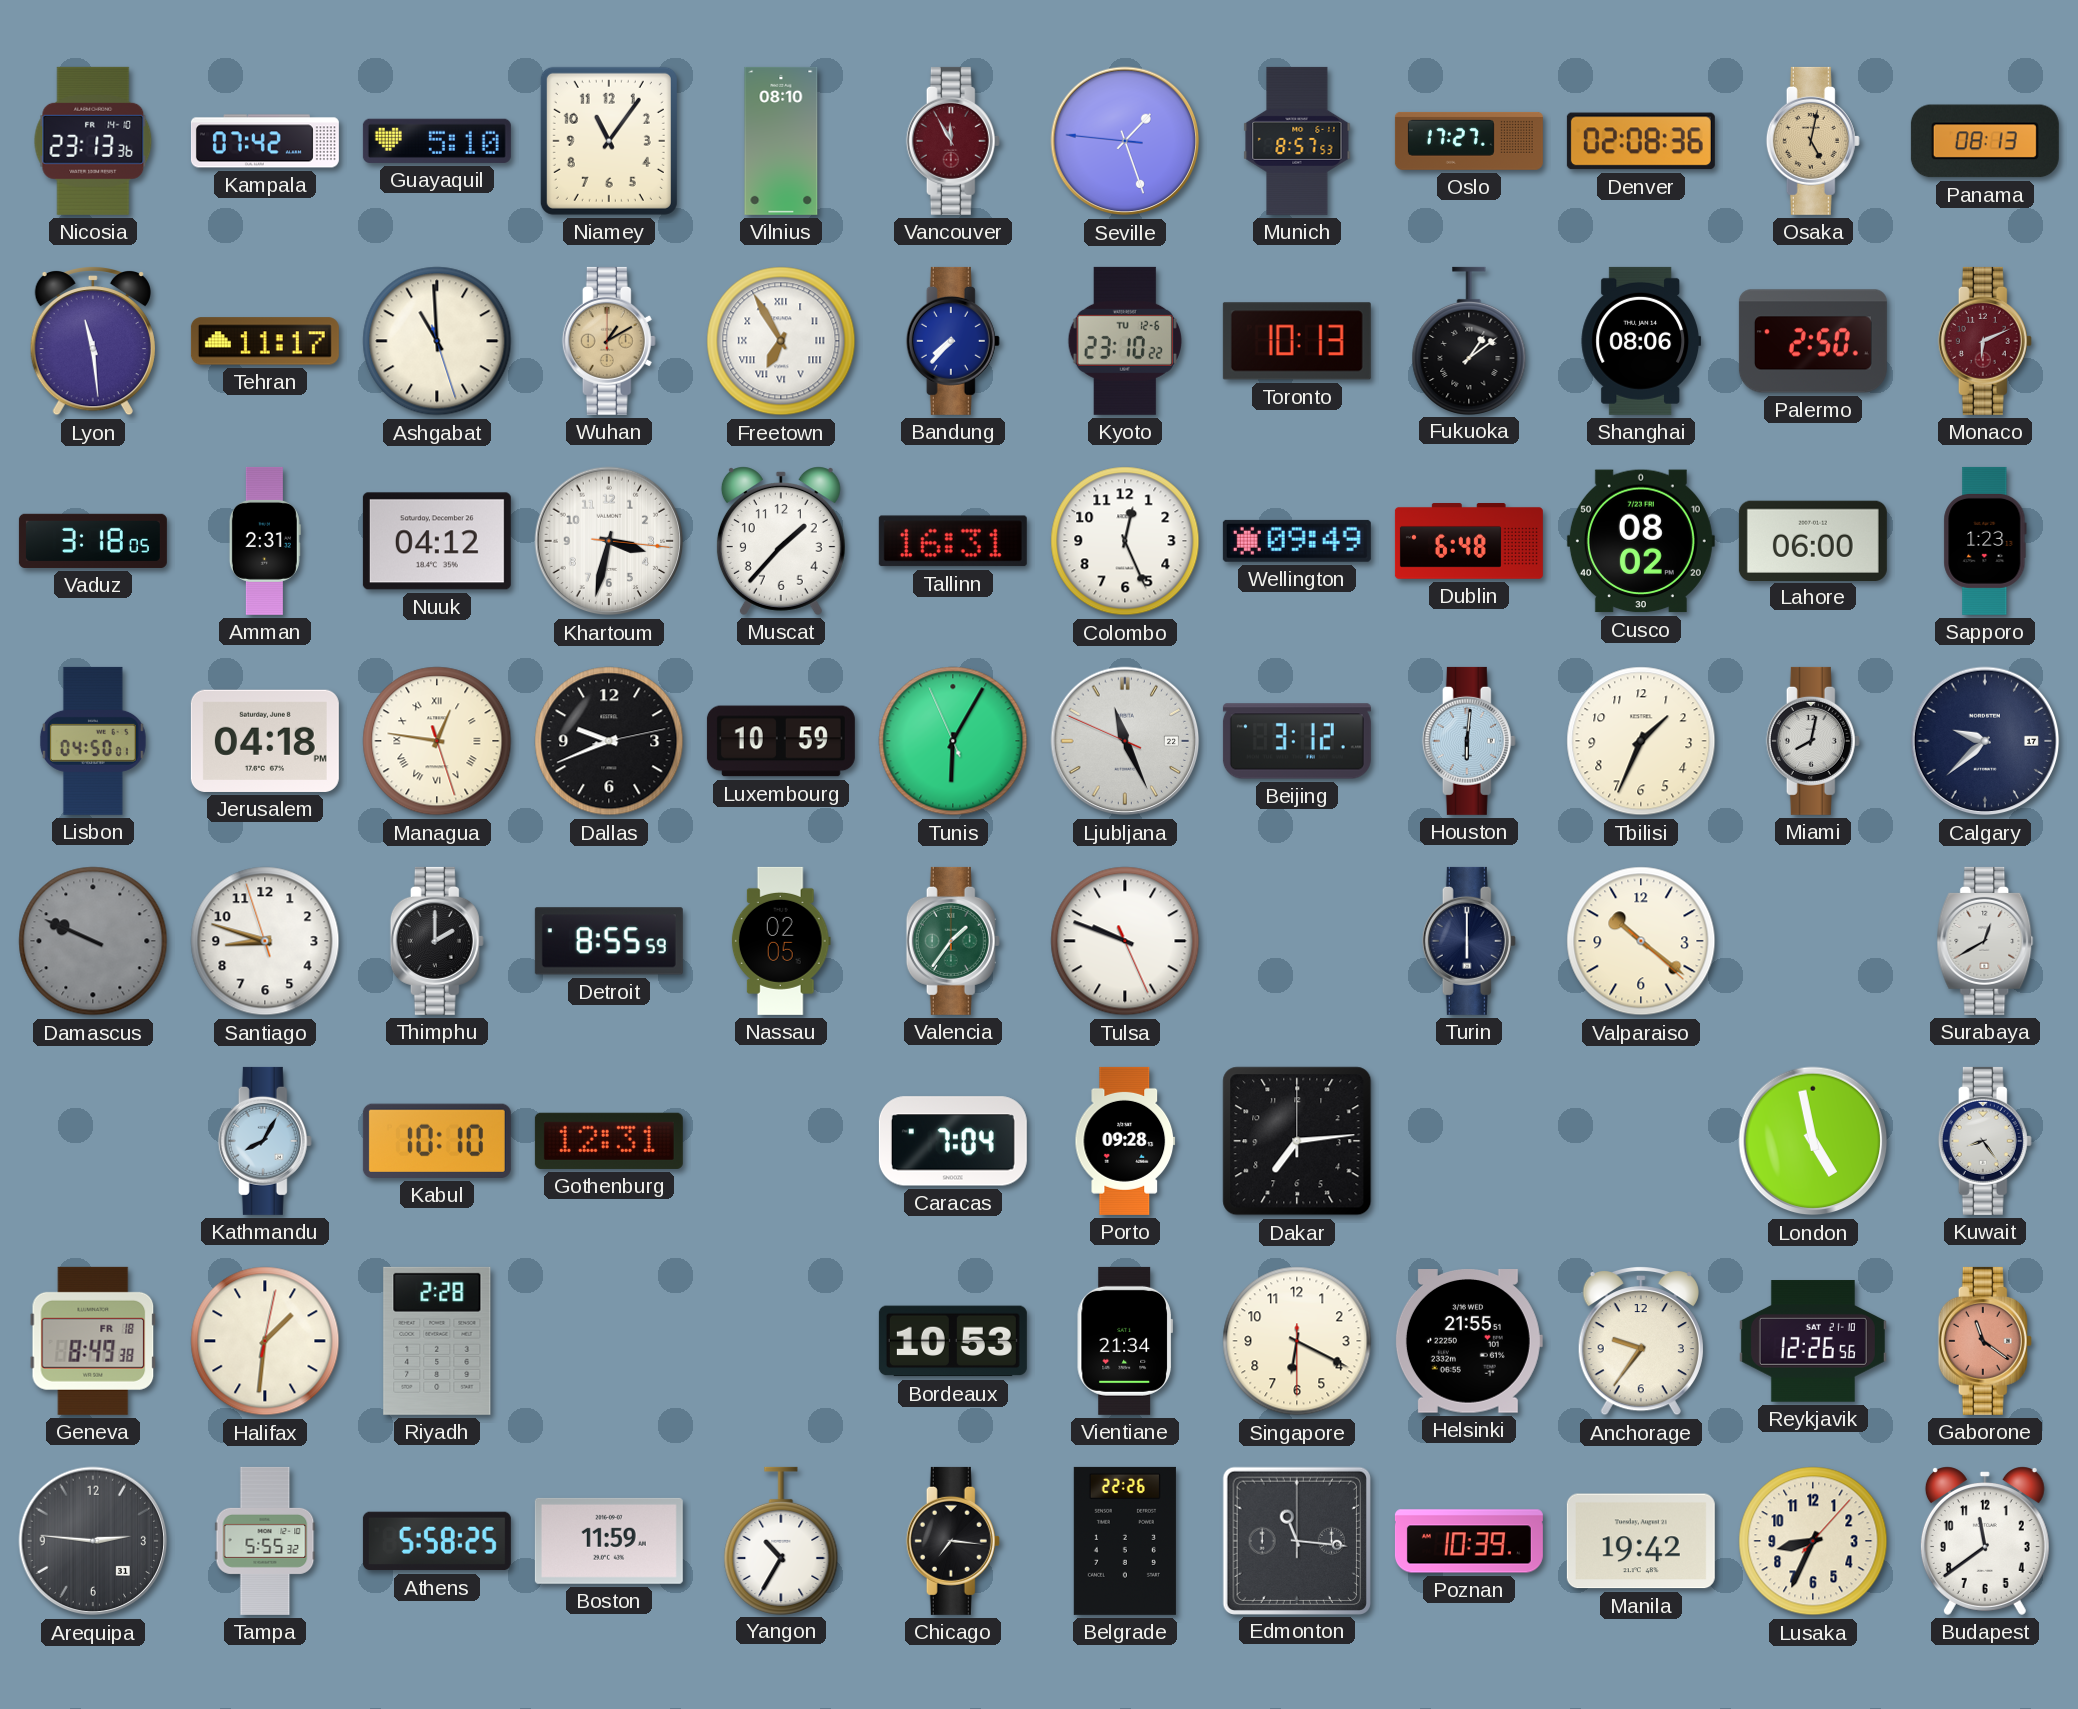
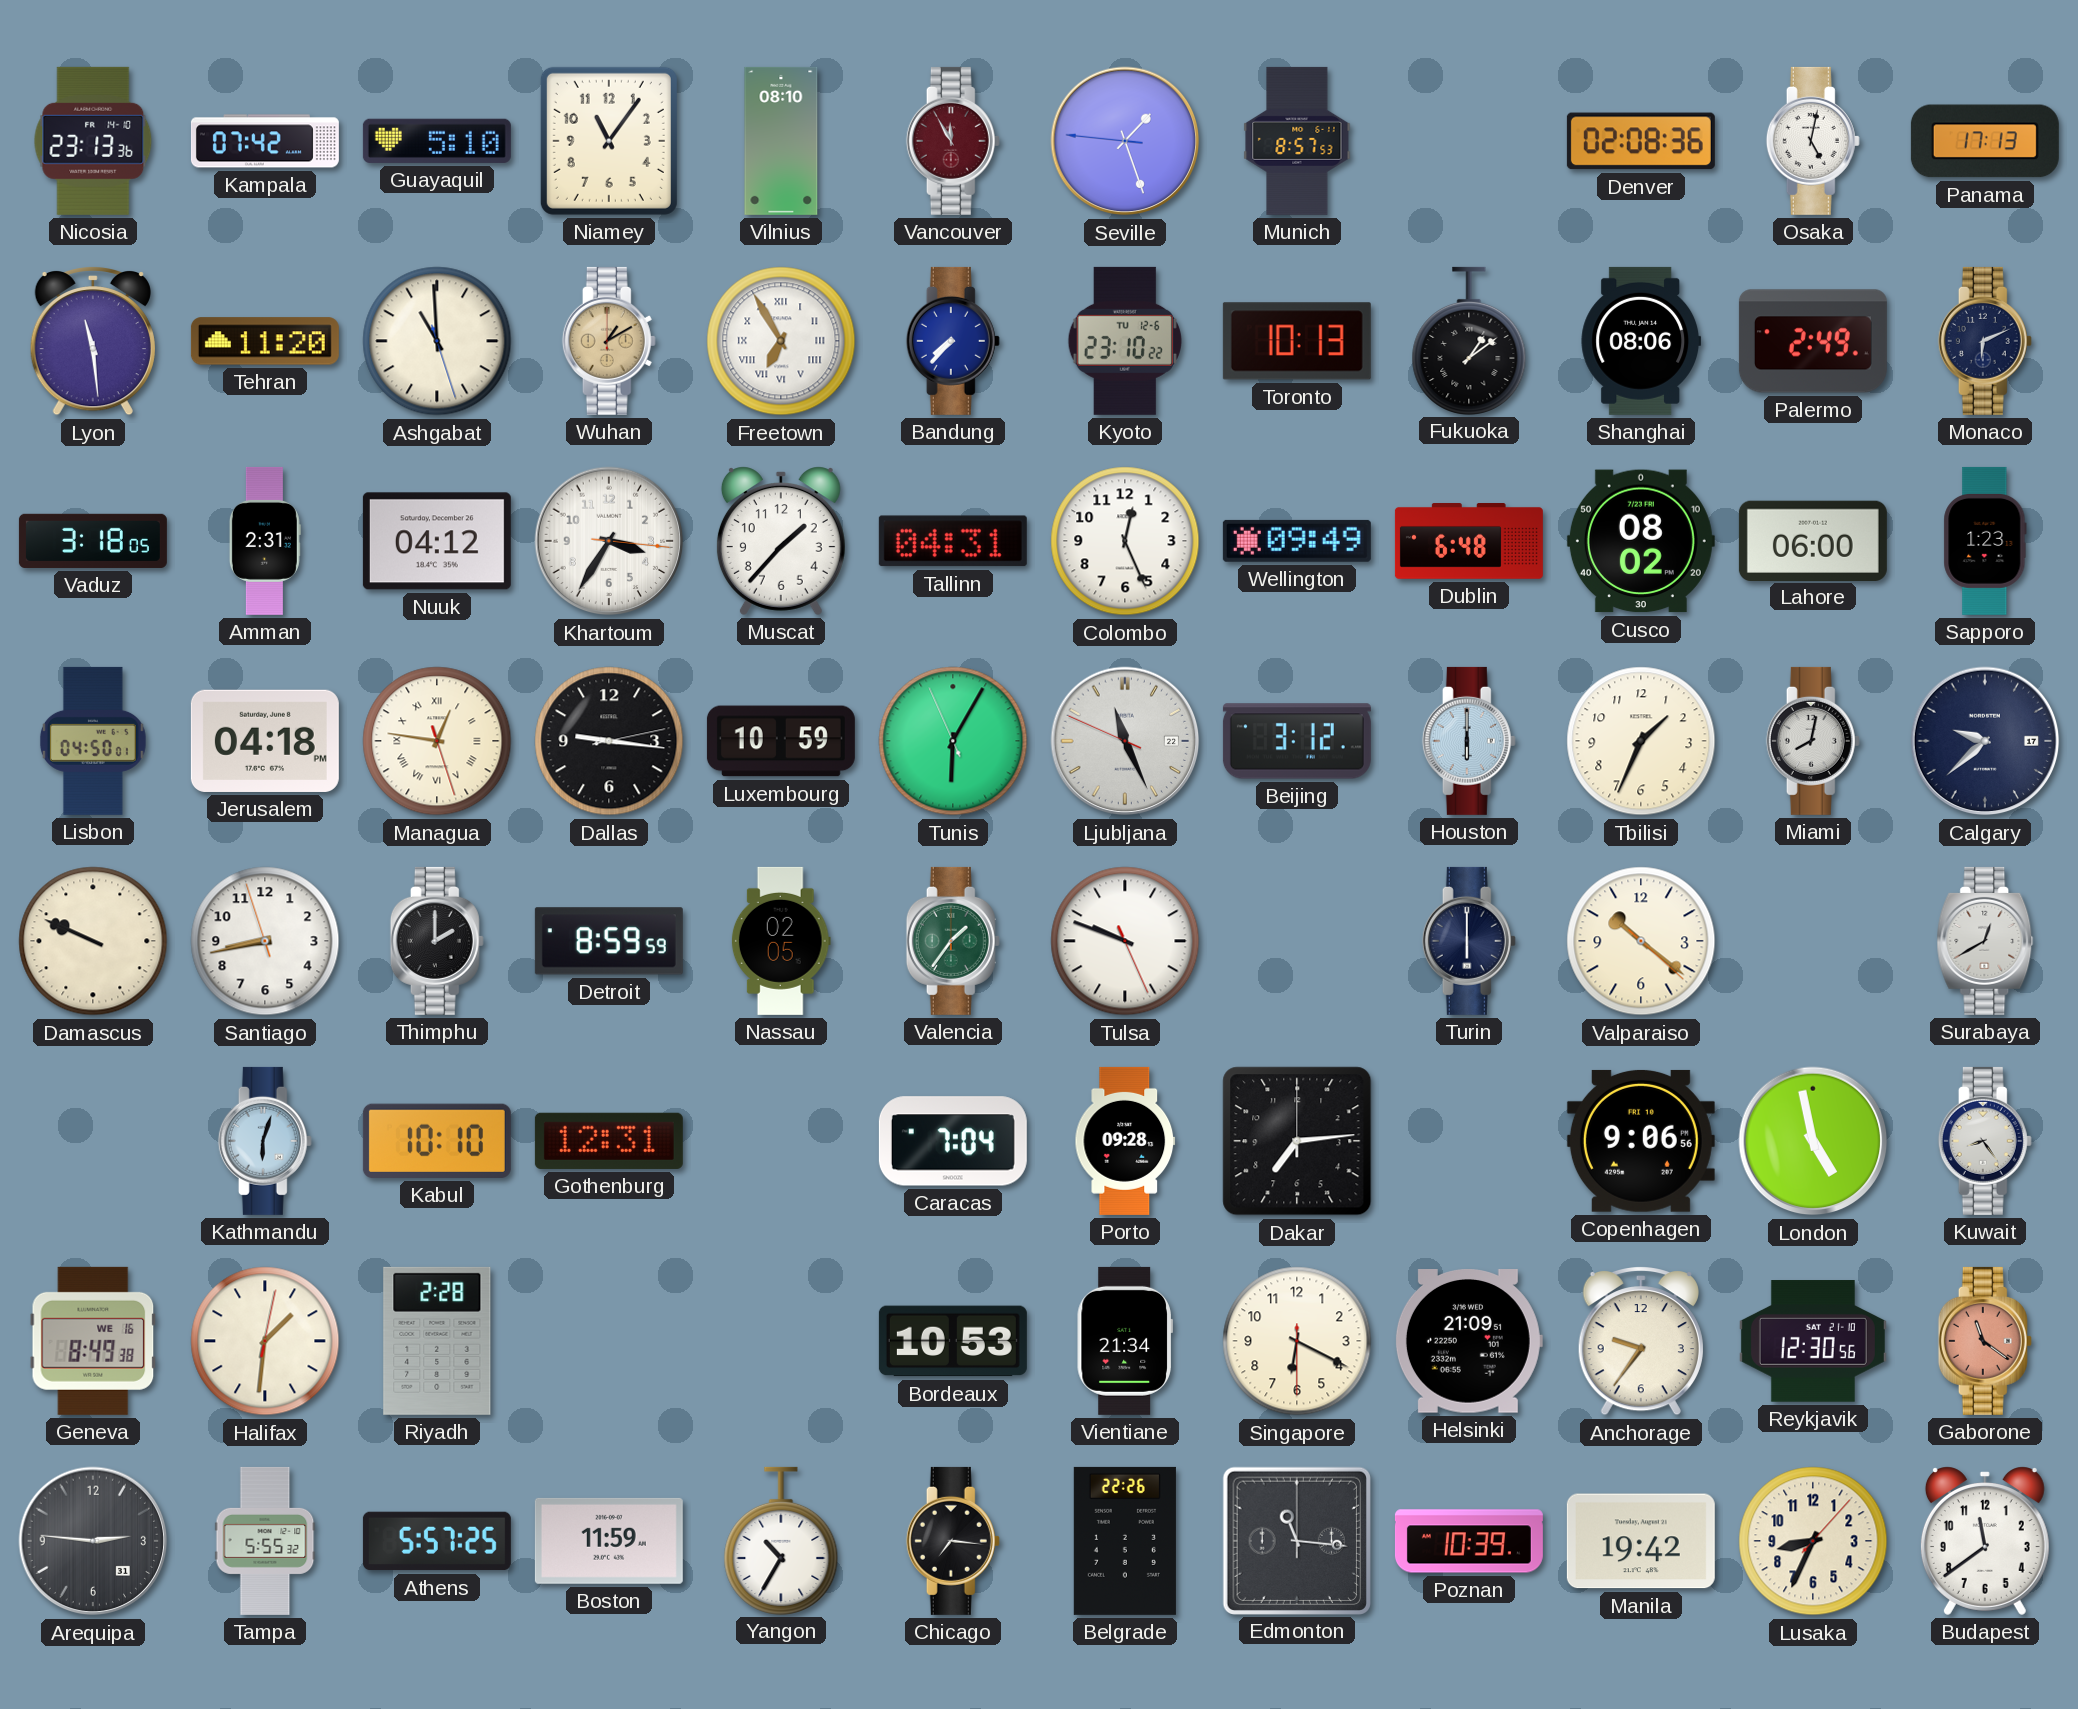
Oslo: 17:27 -> none
Osaka dial: champagne -> white
Panama: 08:13 -> 17:13
Tehran: 11:17 -> 11:20
Palermo: 2:50 -> 2:49
Monaco dial: burgundy -> navy
Khartoum: 3:32 -> 3:35
Tallinn: 16:31 -> 04:31
Dallas: 9:41 -> 9:16
Houston: 6:01 -> 6:00
Damascus dial: grey -> cream
Santiago: 8:47 -> 8:42
Detroit: 8:55 -> 8:59
Kathmandu: 8:05 -> 6:03
Copenhagen: none -> 9:06
Geneva date: FR 18 -> WE 16
Helsinki: 21:55 -> 21:09
Reykjavik: 12:26 -> 12:30
Athens: 5:58 -> 5:57
